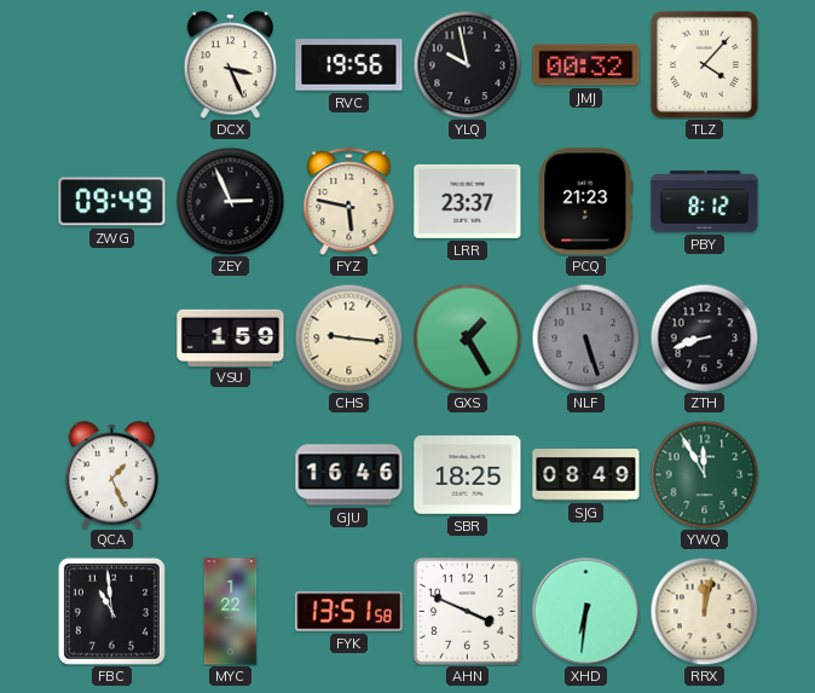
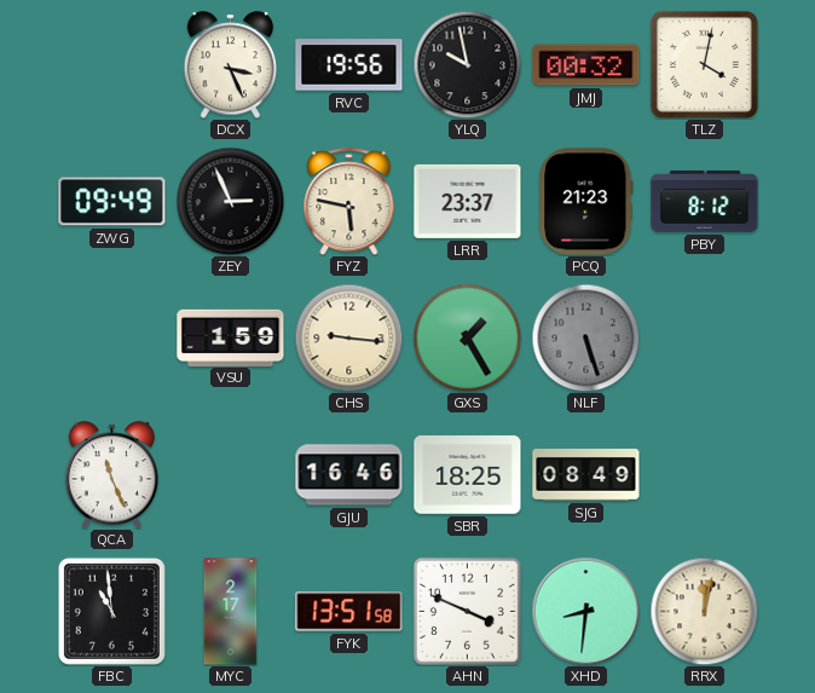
TLZ: 4:07 -> 4:02
ZTH: 8:42 -> none
QCA: 1:26 -> 11:26
YWQ: 11:55 -> none
MYC: 1:22 -> 2:17
XHD: 6:31 -> 8:31
